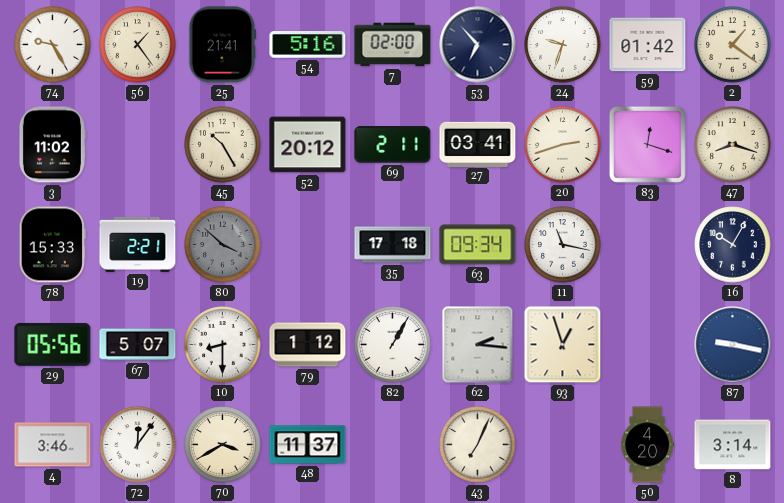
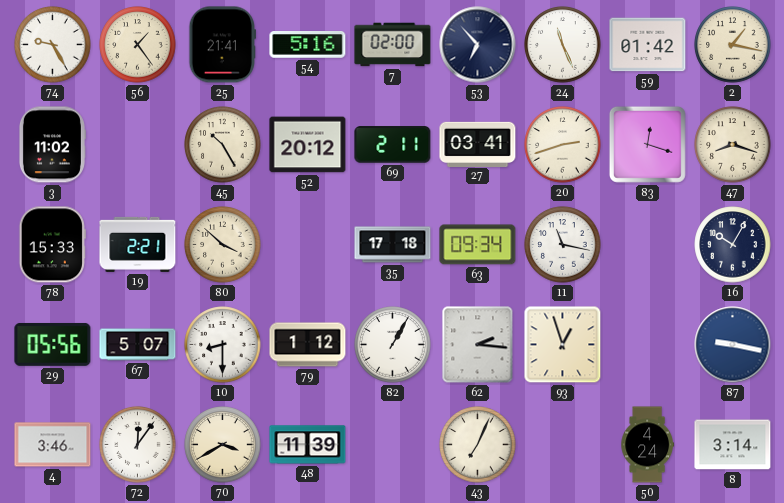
24: 9:33 -> 11:26
2: 1:21 -> 1:17
80 dial: grey -> cream
48: 11:37 -> 11:39
50: 4:20 -> 4:24
